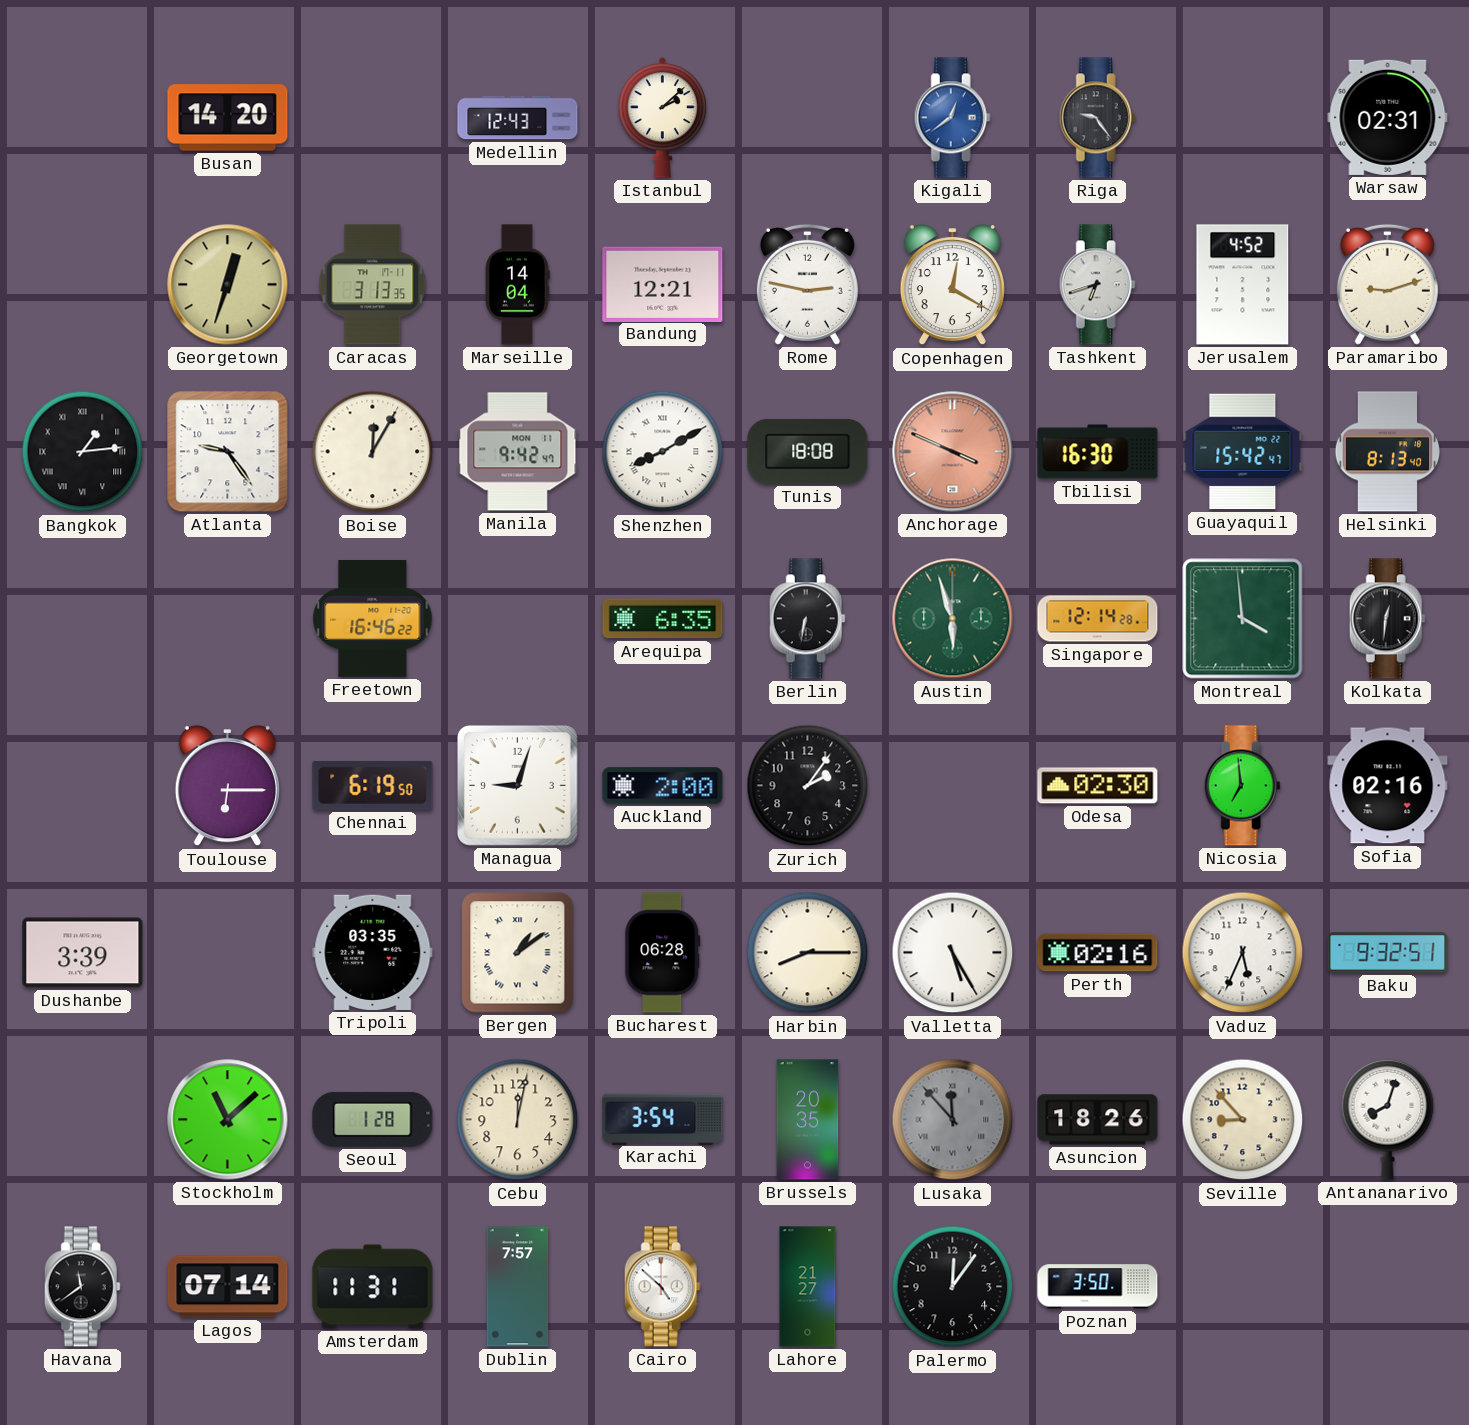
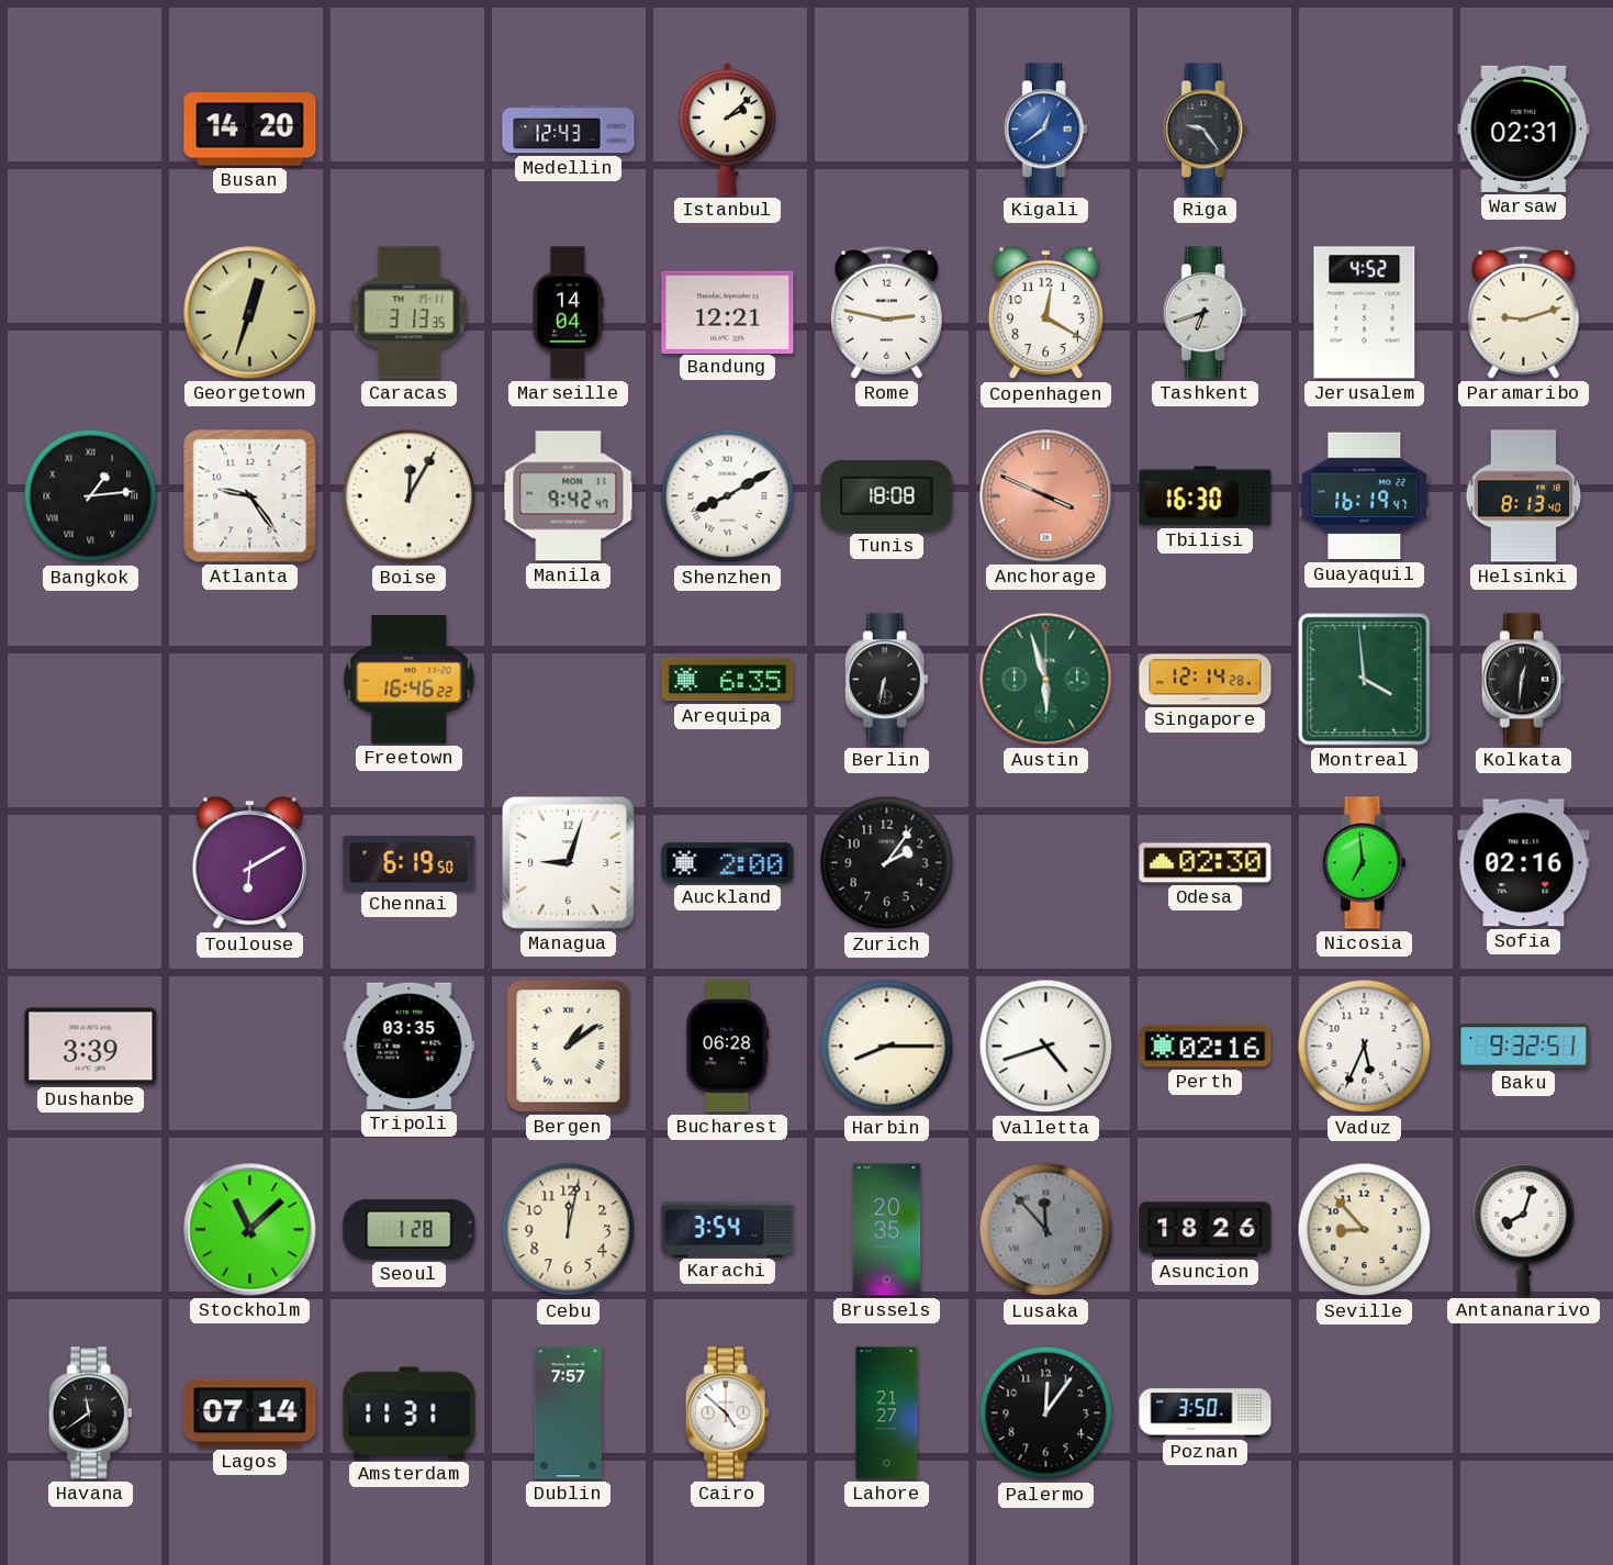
Guayaquil: 15:42 -> 16:19
Toulouse: 6:15 -> 6:10
Valletta: 5:25 -> 4:42
